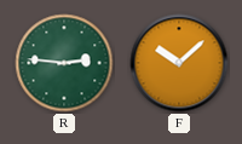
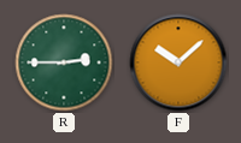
R: 2:46 -> 2:45
